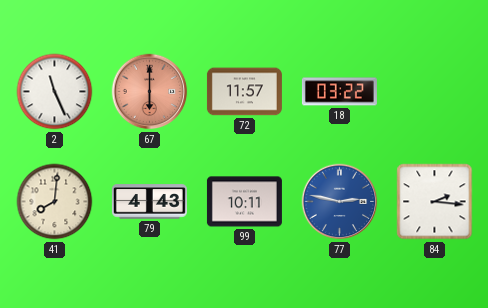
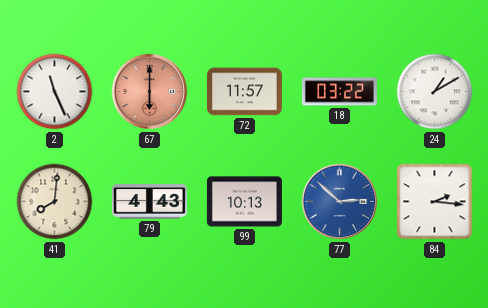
24: none -> 1:10
99: 10:11 -> 10:13
77: 2:47 -> 2:52
